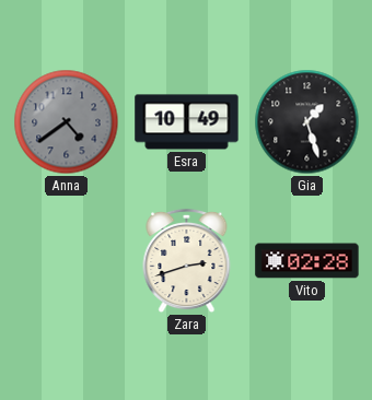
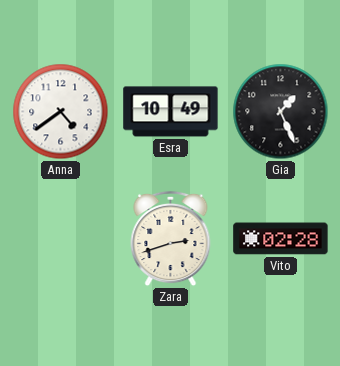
Anna dial: grey -> white
Gia: 1:27 -> 1:26
